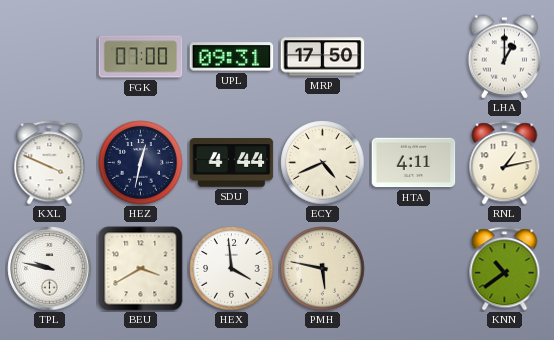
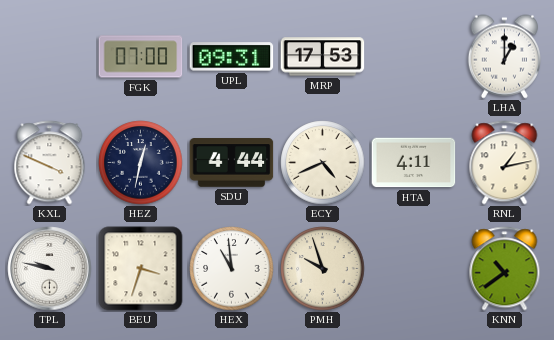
MRP: 17:50 -> 17:53
BEU: 3:40 -> 3:33
HEX: 3:59 -> 10:59
PMH: 5:47 -> 9:57
